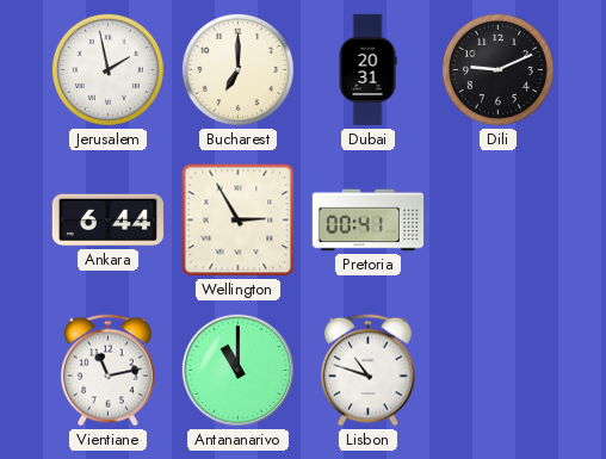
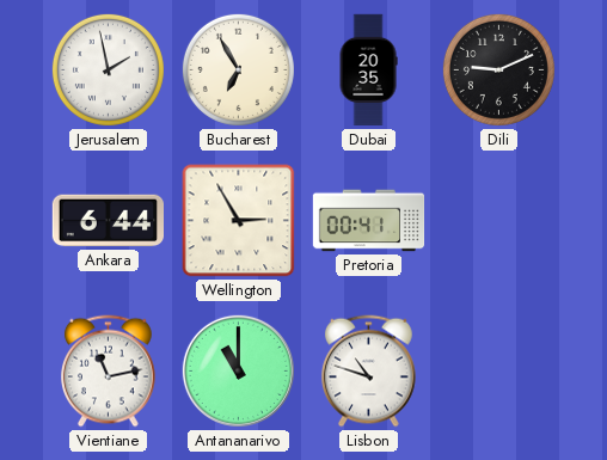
Bucharest: 7:00 -> 6:55
Dubai: 20:31 -> 20:35
